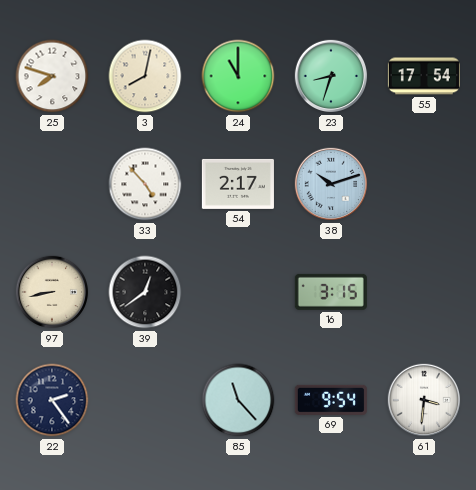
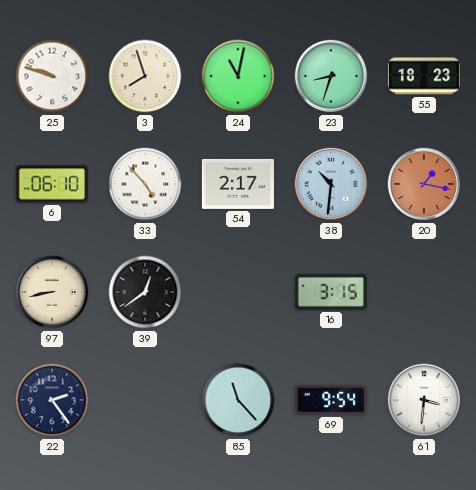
25: 7:48 -> 9:48
3: 8:02 -> 7:57
24: 11:00 -> 11:02
55: 17:54 -> 18:23
6: none -> 06:10
38: 10:12 -> 10:31
20: none -> 1:17
